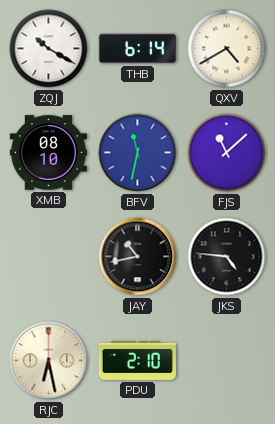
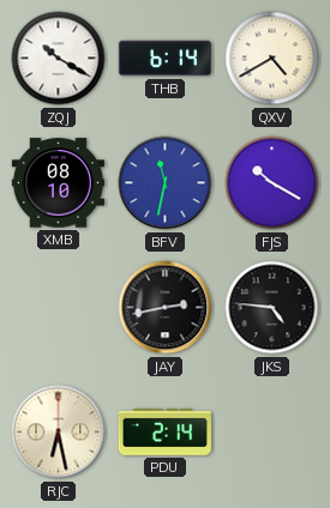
FJS: 11:08 -> 10:20
JAY: 10:43 -> 2:43
PDU: 2:10 -> 2:14
